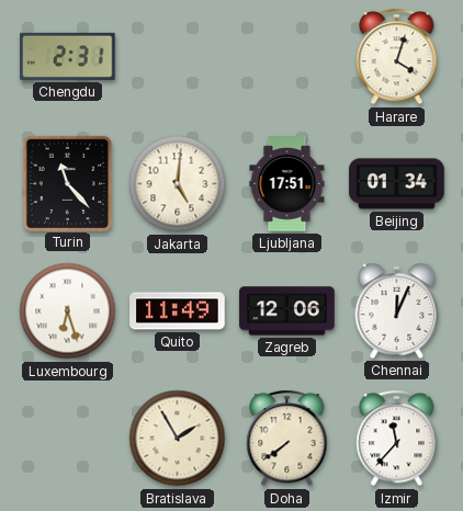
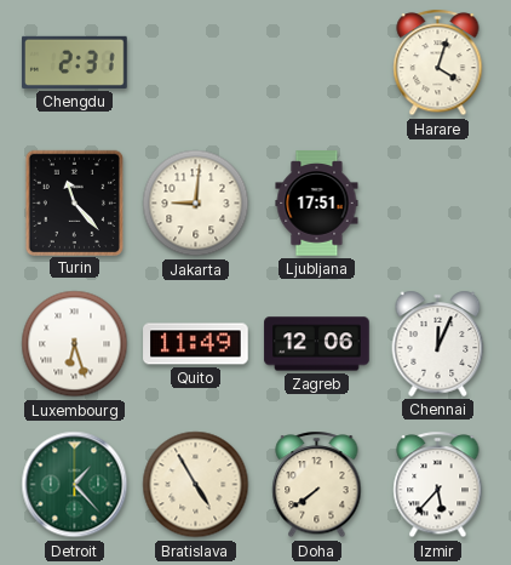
Jakarta: 5:01 -> 9:01
Beijing: 01:34 -> none
Detroit: none -> 1:23
Bratislava: 1:55 -> 4:55
Izmir: 11:37 -> 5:37
